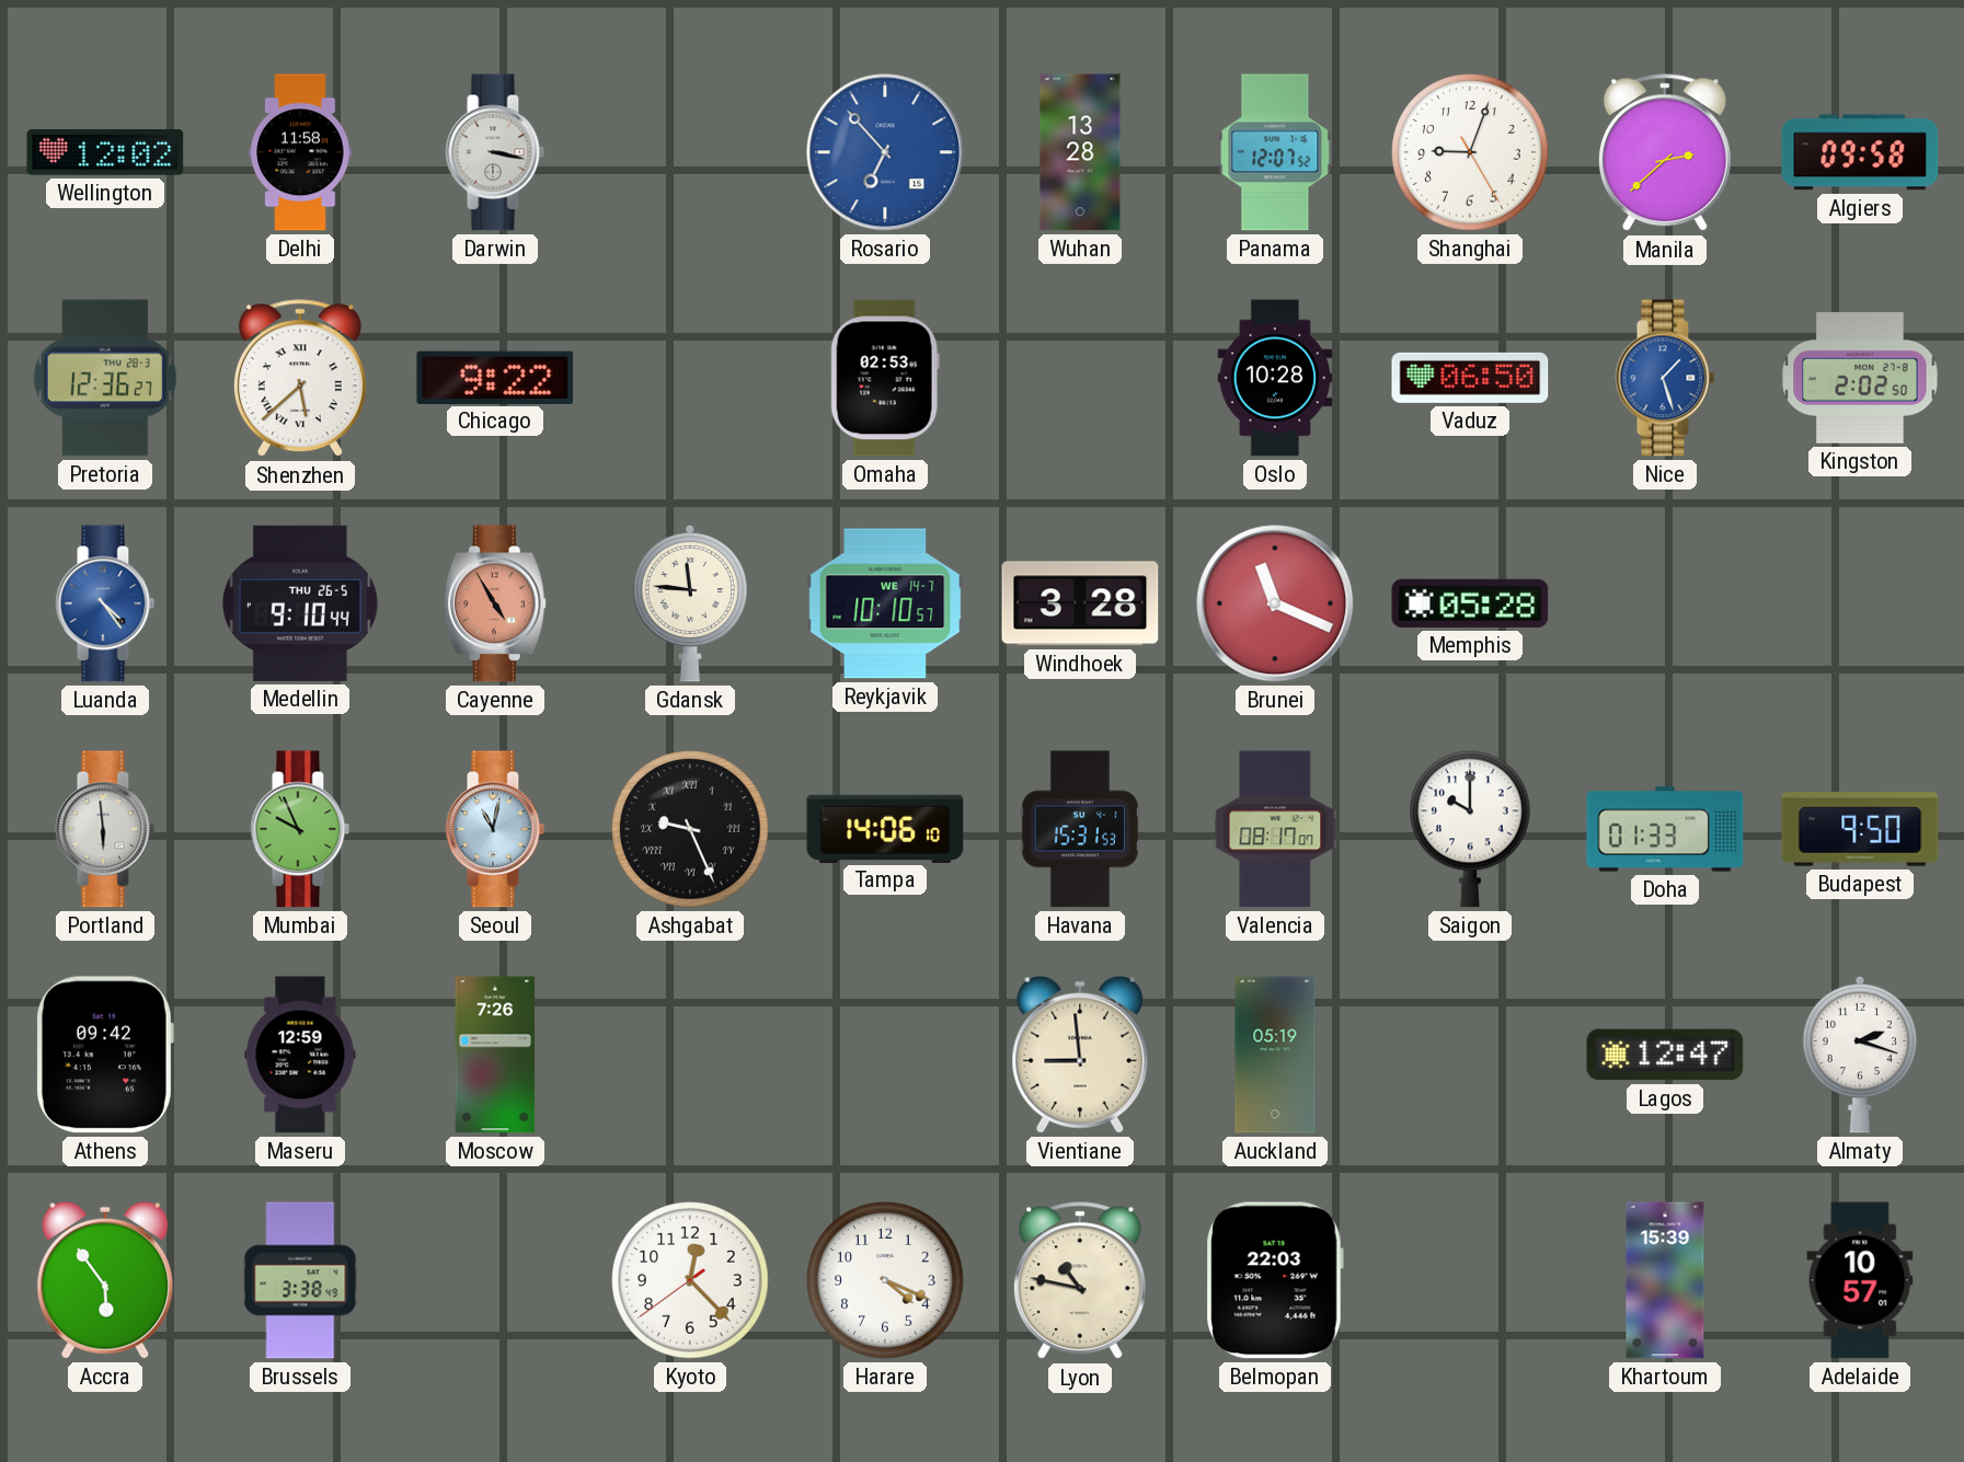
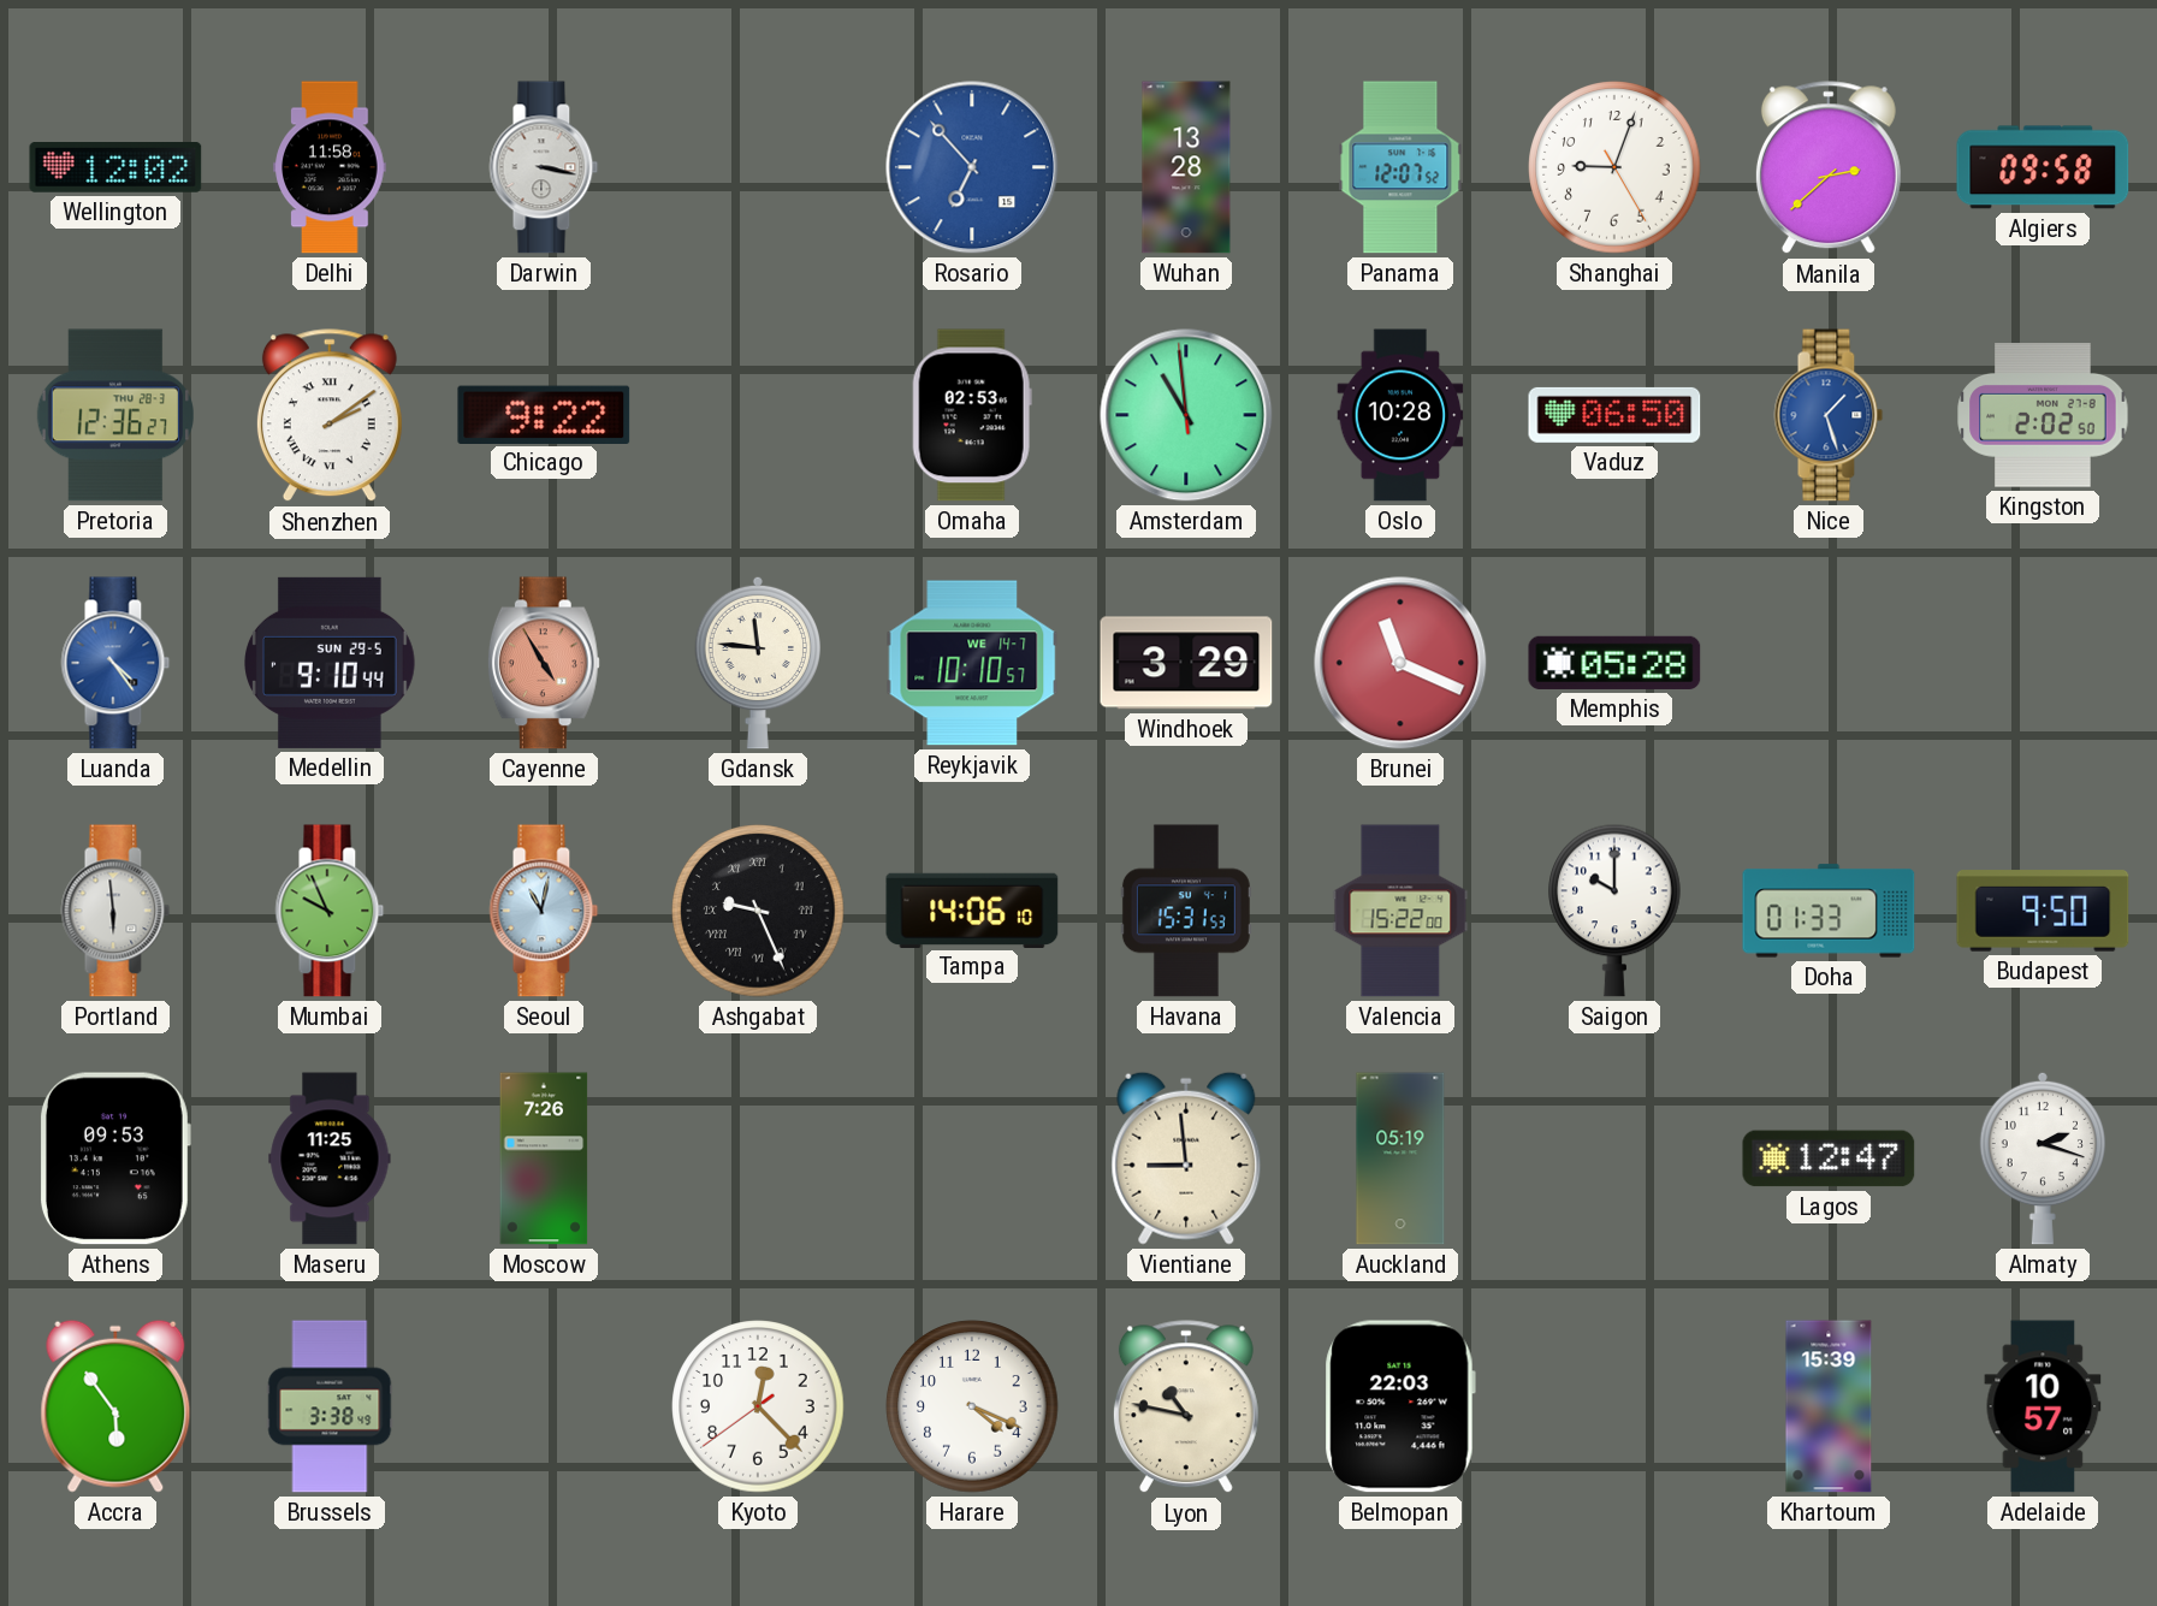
Shenzhen: 5:38 -> 2:09
Amsterdam: none -> 10:58
Medellin date: THU 26-5 -> SUN 29-5
Windhoek: 3:28 -> 3:29
Valencia: 08:17 -> 15:22
Athens: 09:42 -> 09:53
Maseru: 12:59 -> 11:25
